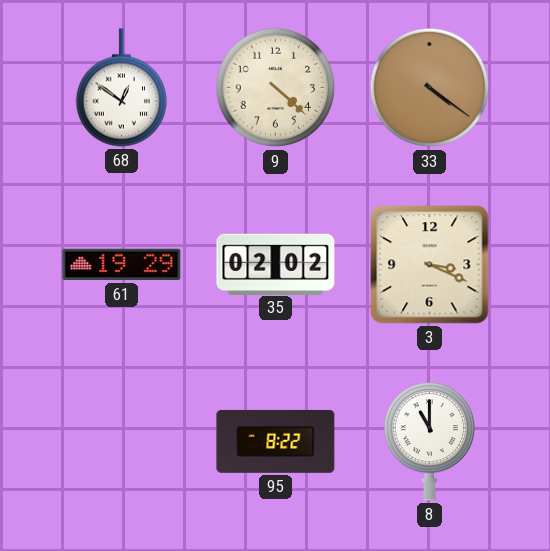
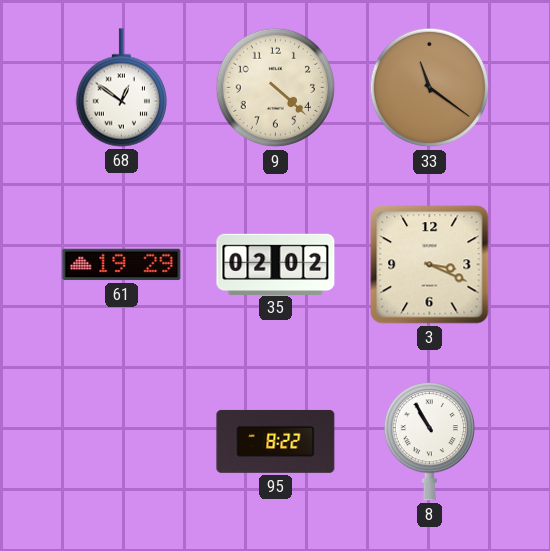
33: 4:21 -> 11:21
8: 11:00 -> 10:55
